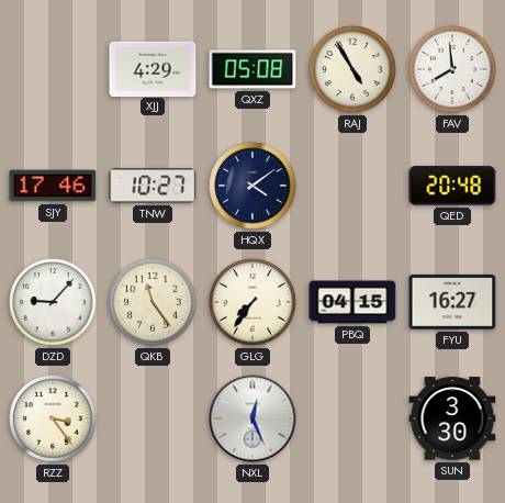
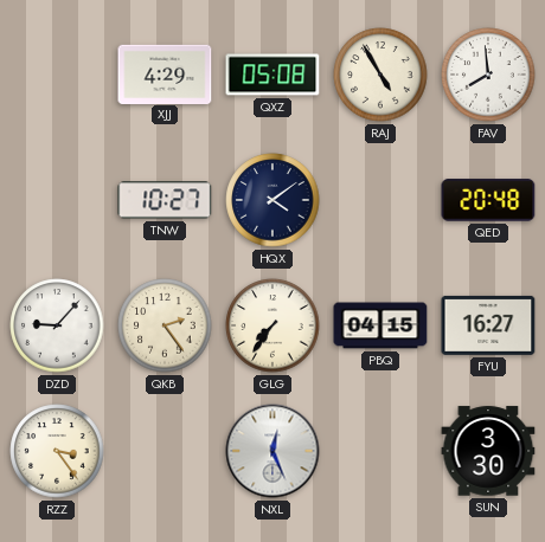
SJY: 17:46 -> none
QKB: 11:24 -> 2:24
